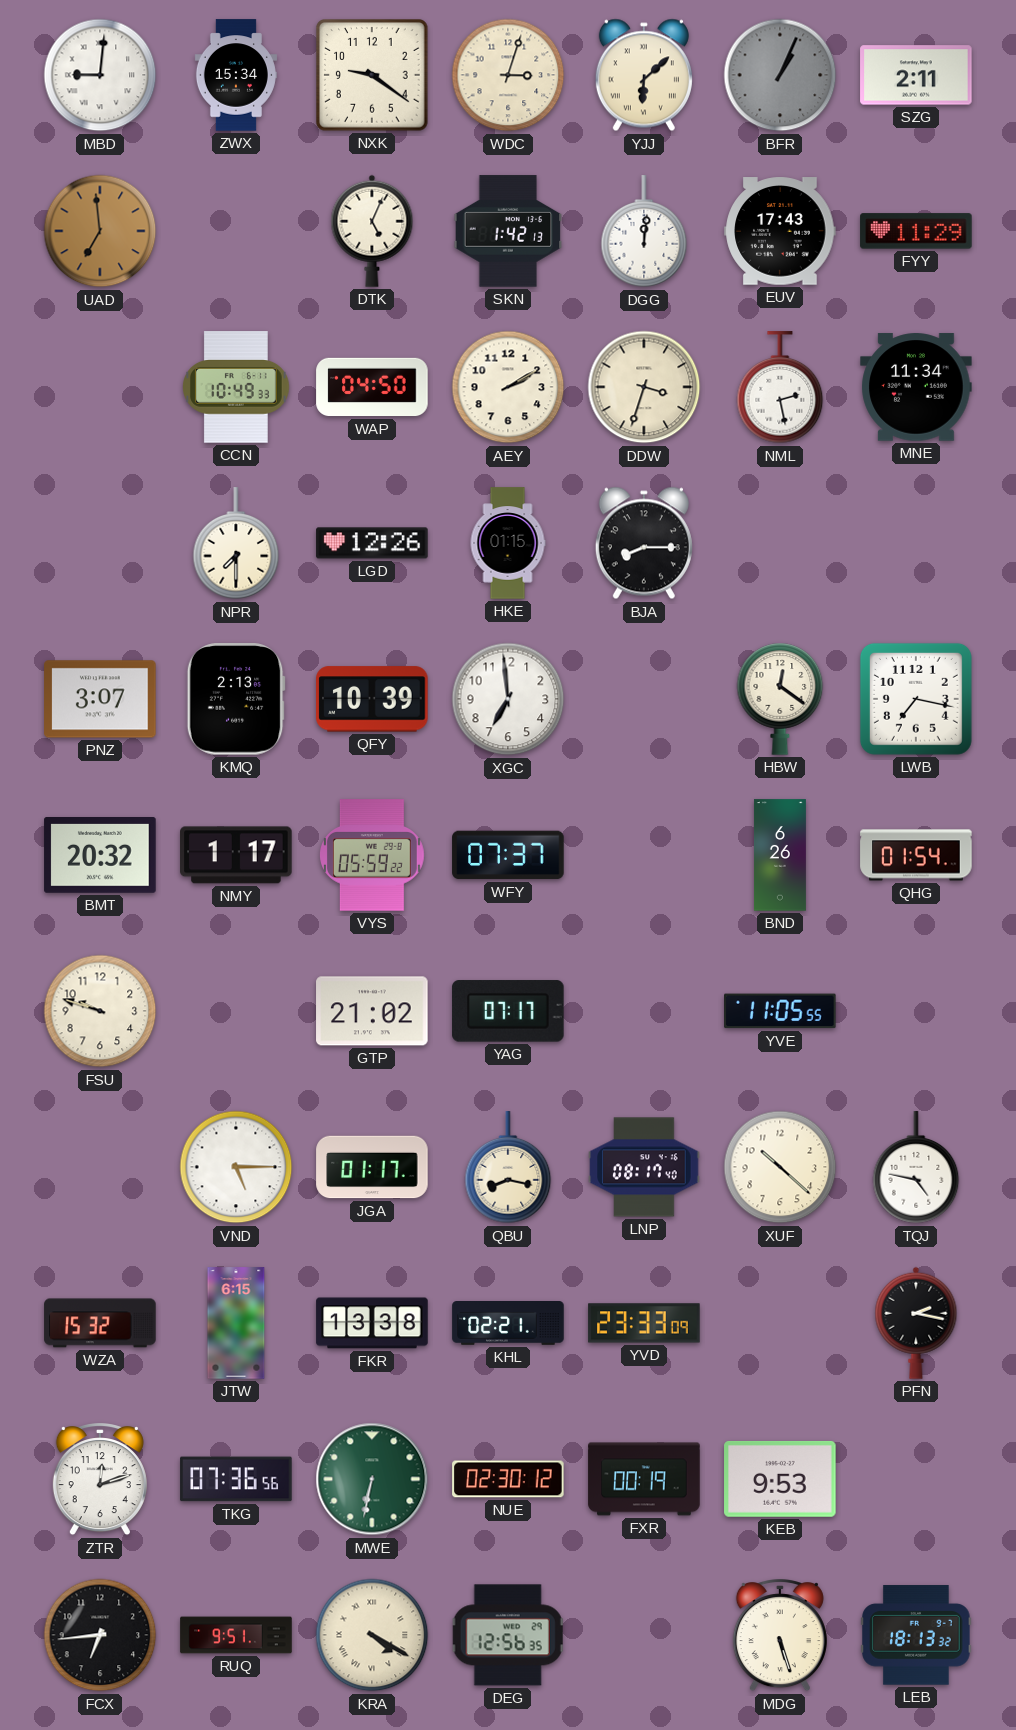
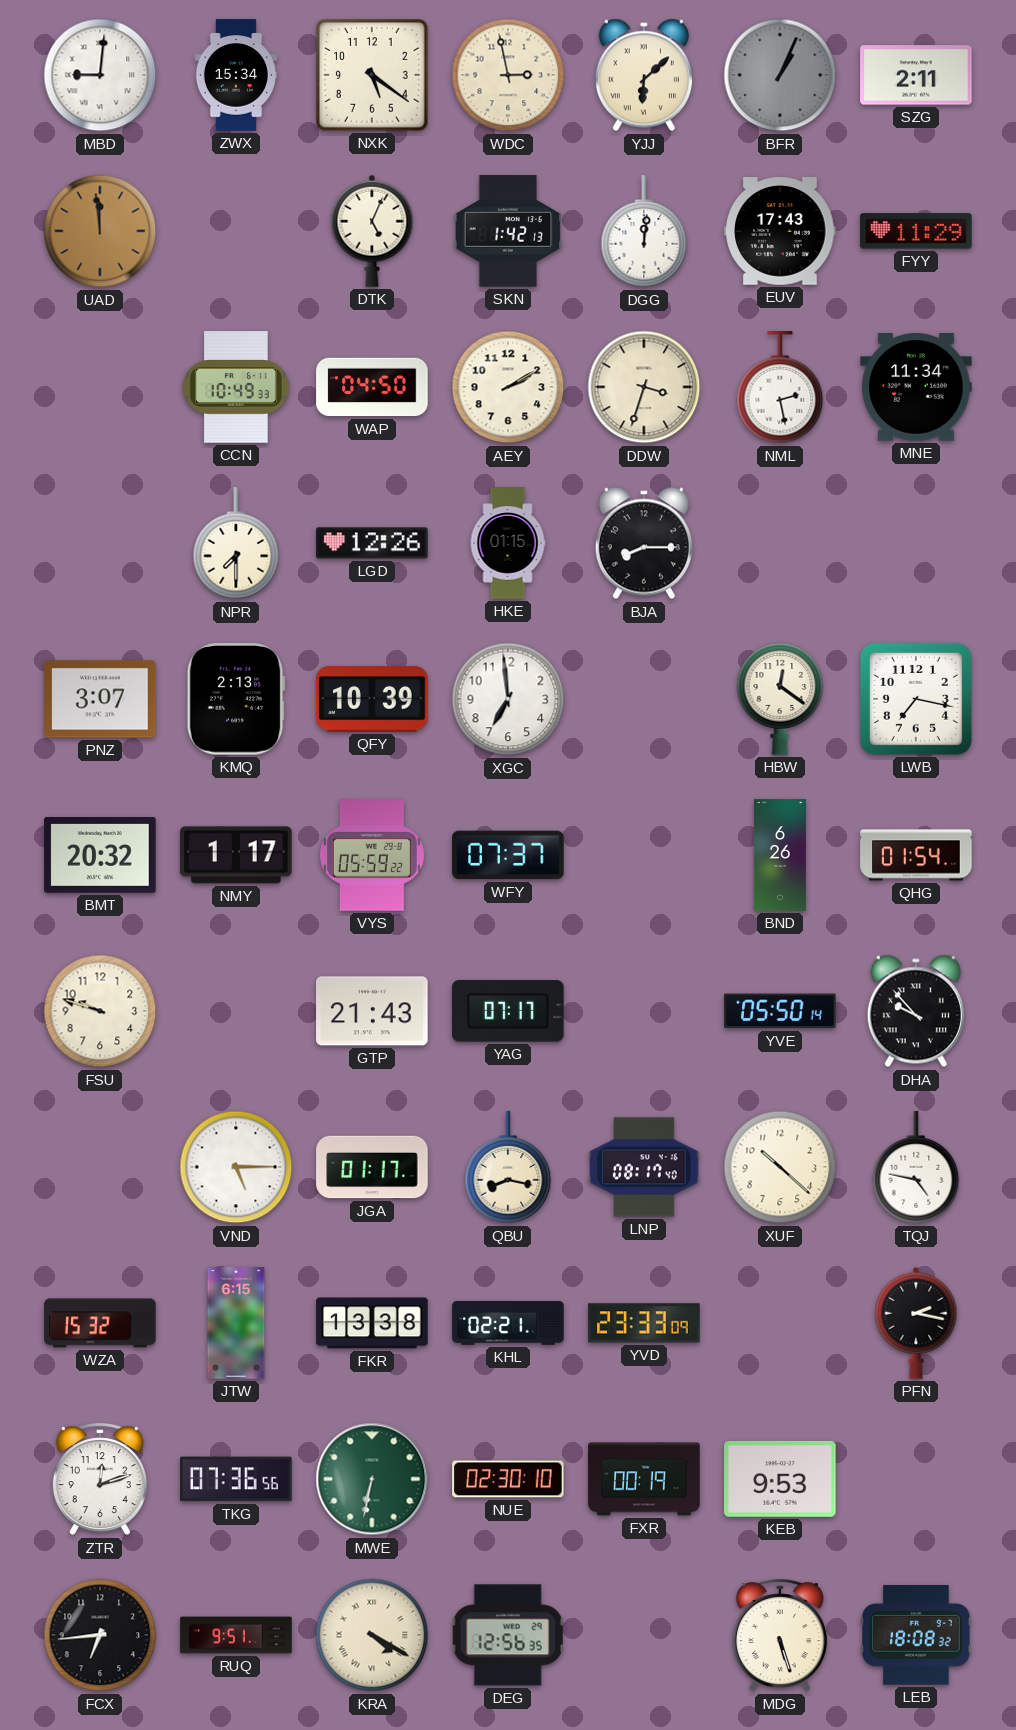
NXK: 9:21 -> 5:21
WDC: 3:03 -> 2:58
UAD: 6:59 -> 11:59
GTP: 21:02 -> 21:43
YVE: 11:05 -> 05:50
DHA: none -> 9:53
NUE: 02:30:12 -> 02:30:10
LEB: 18:13 -> 18:08
